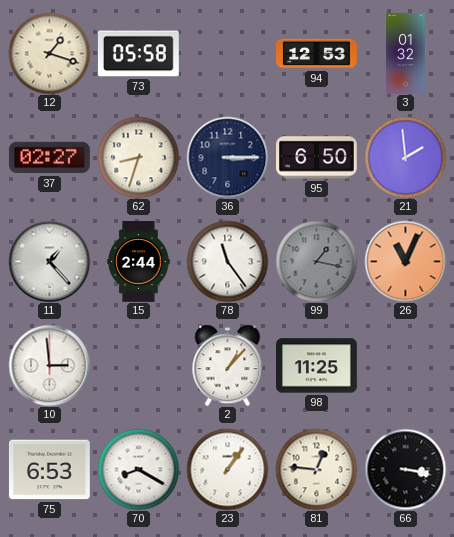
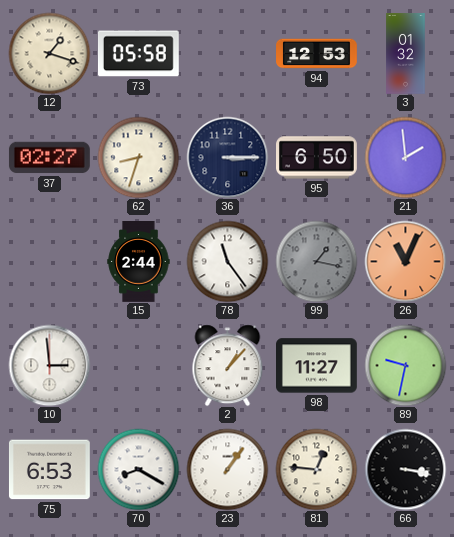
11: 1:23 -> none
98: 11:25 -> 11:27
89: none -> 9:32
